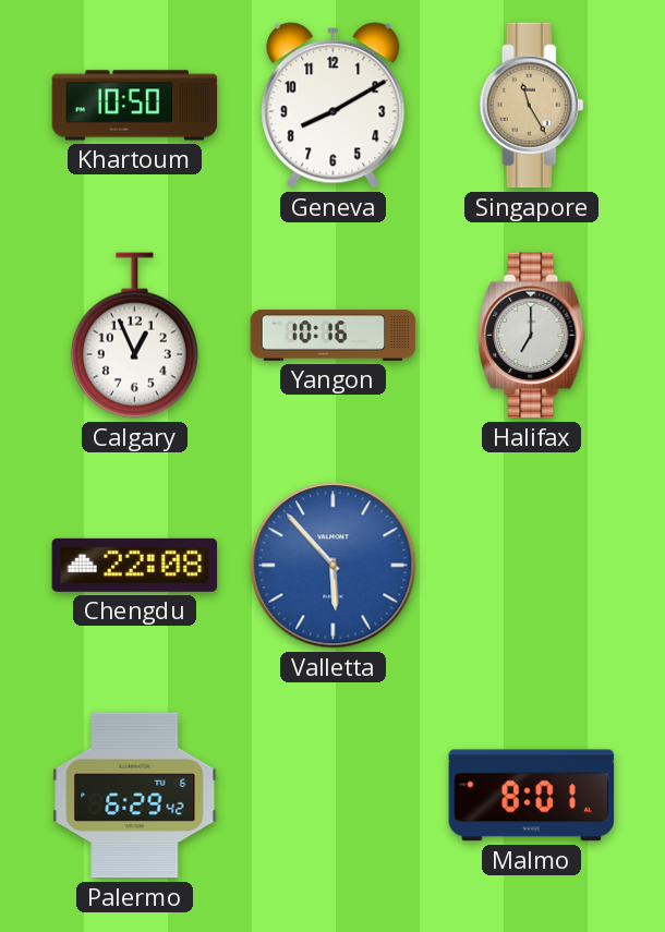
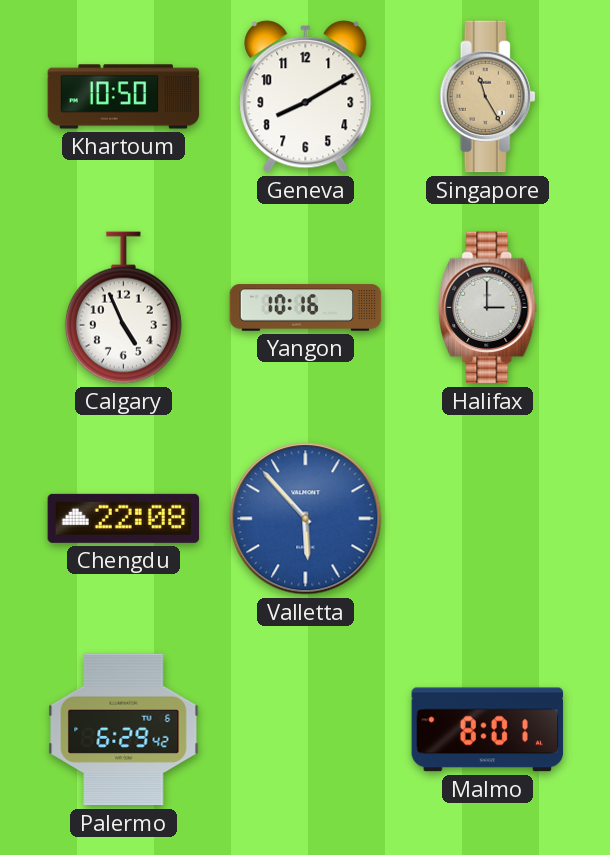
Calgary: 12:56 -> 4:56
Halifax: 7:00 -> 3:00
